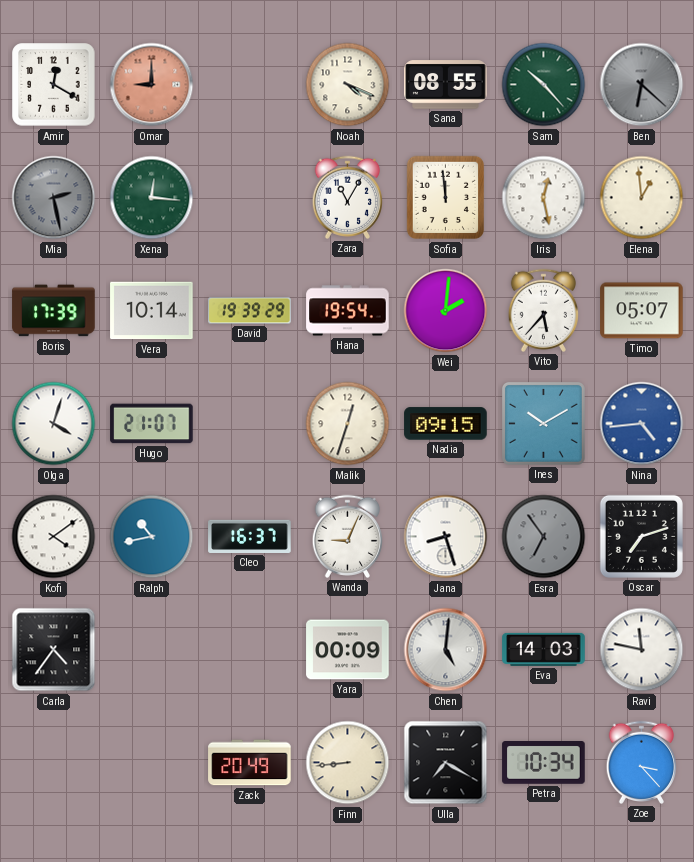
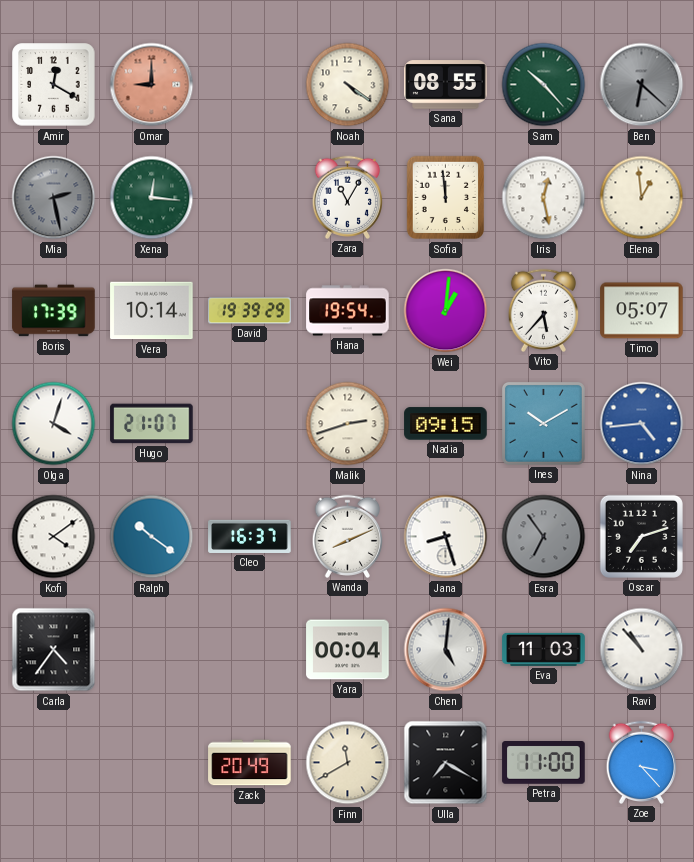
Noah: 4:19 -> 4:21
Wei: 2:01 -> 1:01
Malik: 12:33 -> 2:42
Ralph: 10:43 -> 10:21
Wanda: 9:04 -> 8:11
Yara: 00:09 -> 00:04
Eva: 14:03 -> 11:03
Ravi: 11:47 -> 10:53
Finn: 8:44 -> 11:40
Petra: 10:34 -> 11:00
